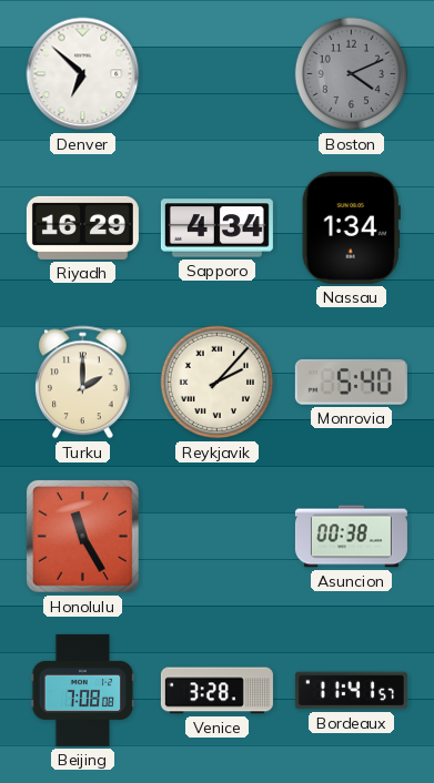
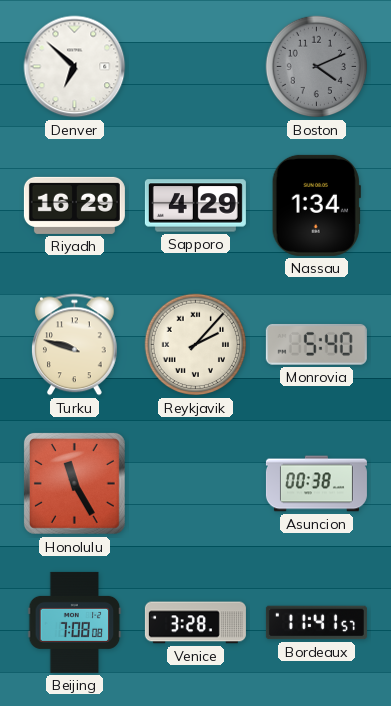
Sapporo: 4:34 -> 4:29
Turku: 2:00 -> 9:48
